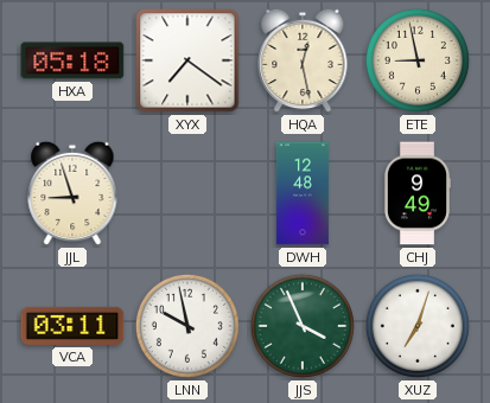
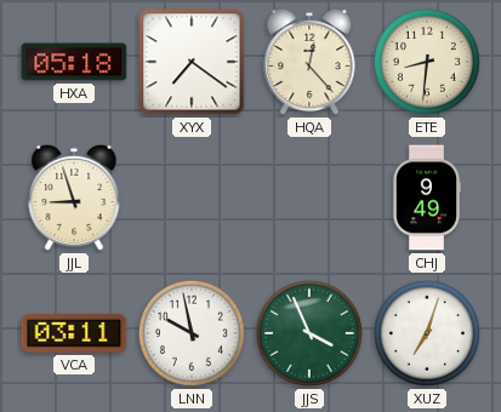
HQA: 12:28 -> 12:23
ETE: 8:58 -> 8:31
DWH: 12:48 -> none
